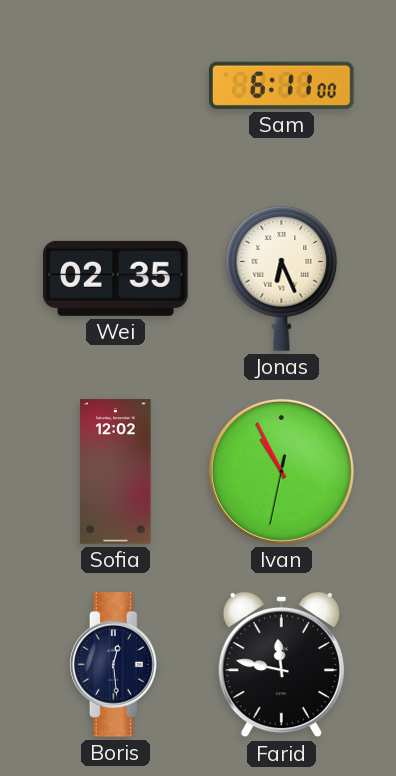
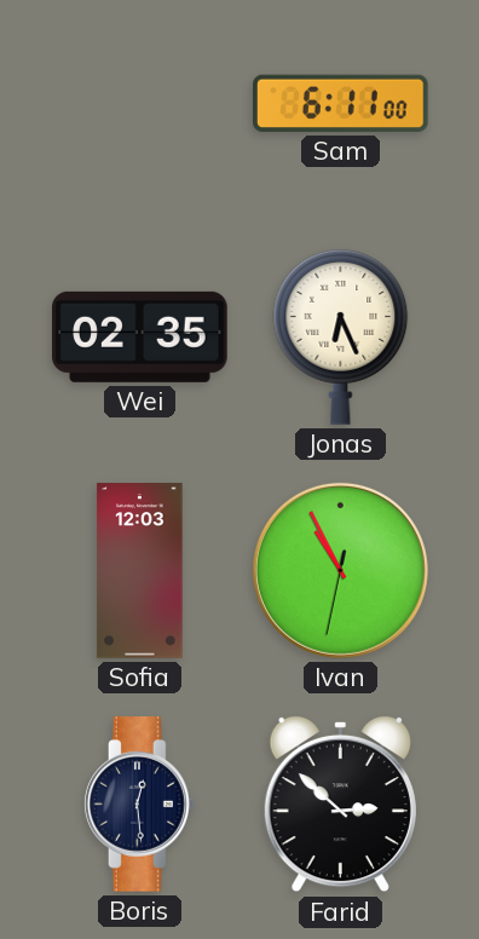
Sofia: 12:02 -> 12:03
Farid: 11:47 -> 2:52
